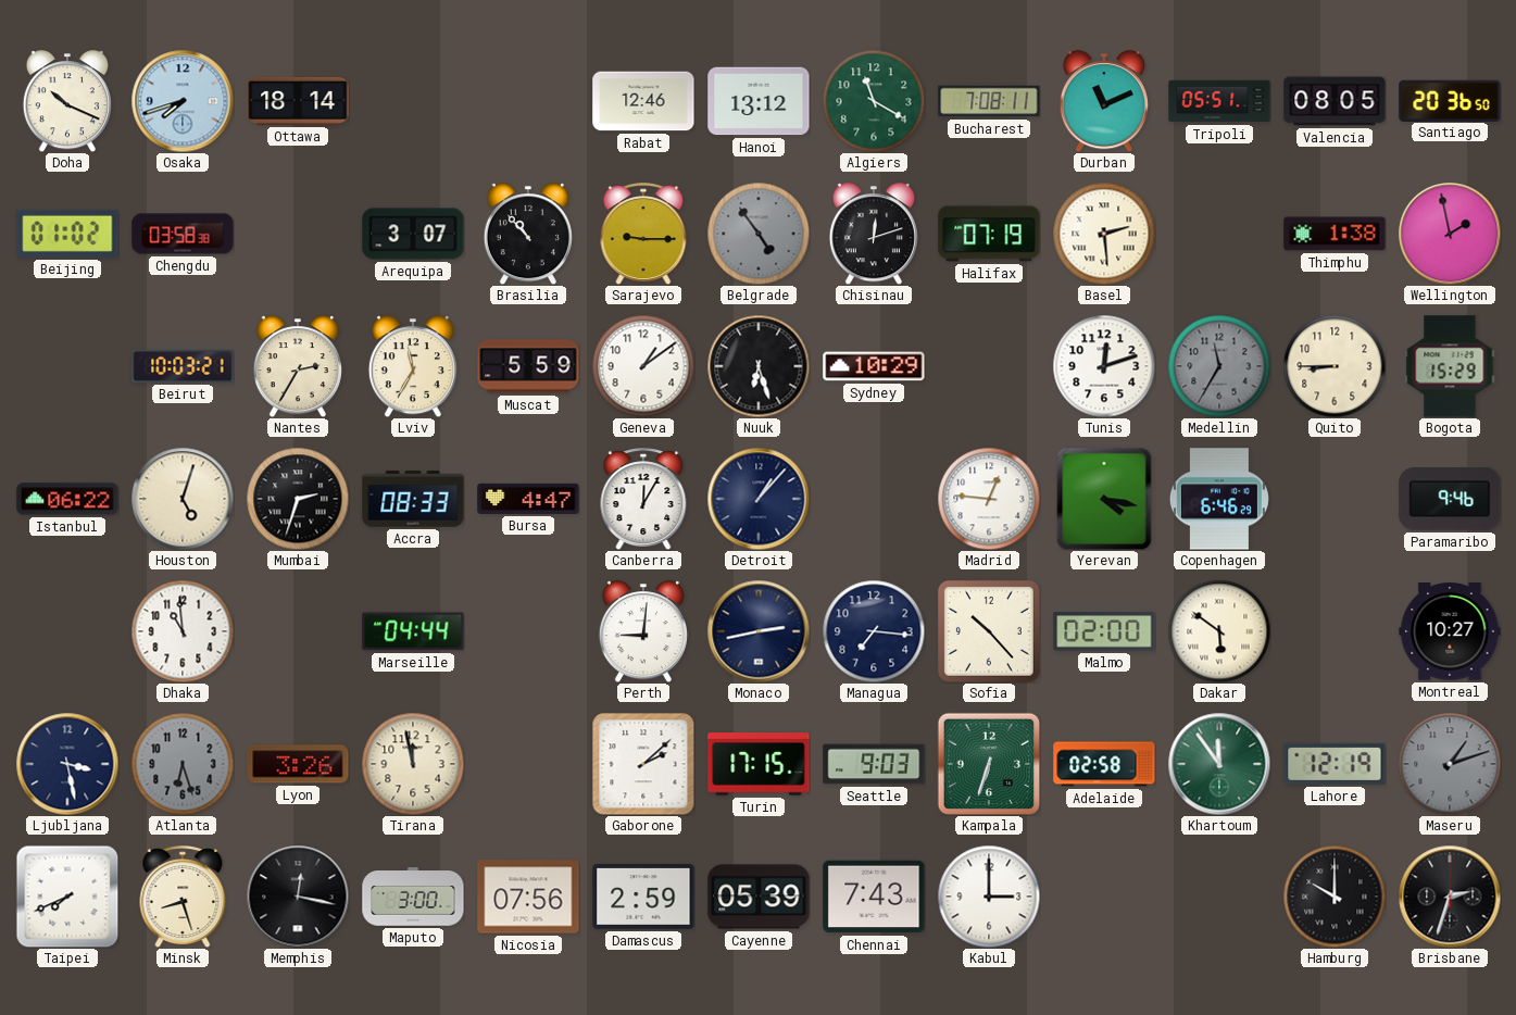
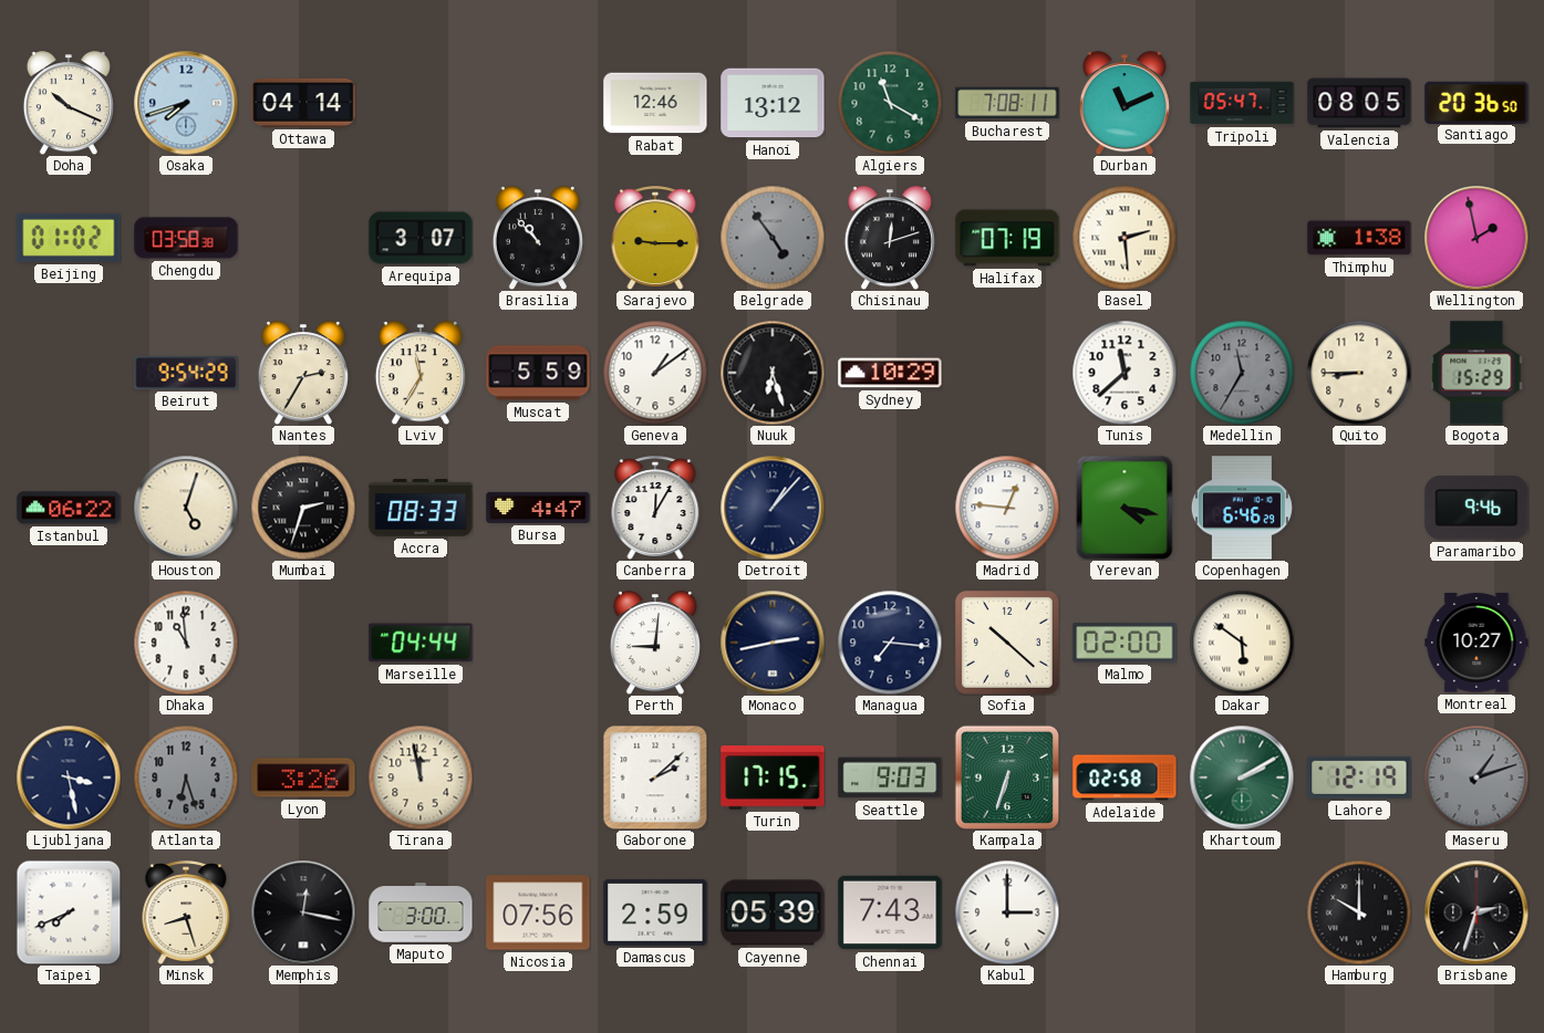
Ottawa: 18:14 -> 04:14
Tripoli: 05:51 -> 05:47
Beirut: 10:03 -> 9:54
Tunis: 12:12 -> 11:38
Sofia: 10:23 -> 10:22
Khartoum: 11:54 -> 2:10
